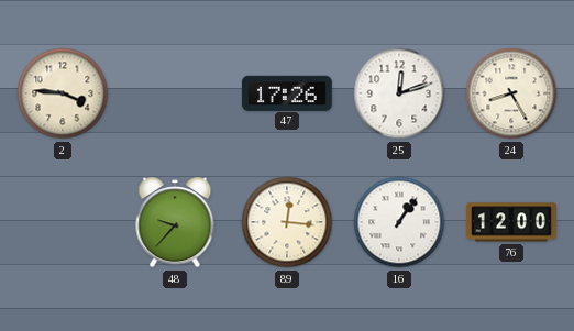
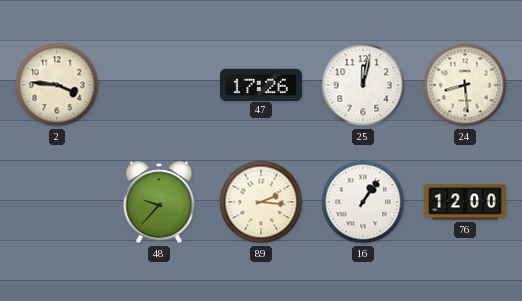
25: 12:12 -> 12:02
24: 8:25 -> 8:29
89: 12:16 -> 2:16
